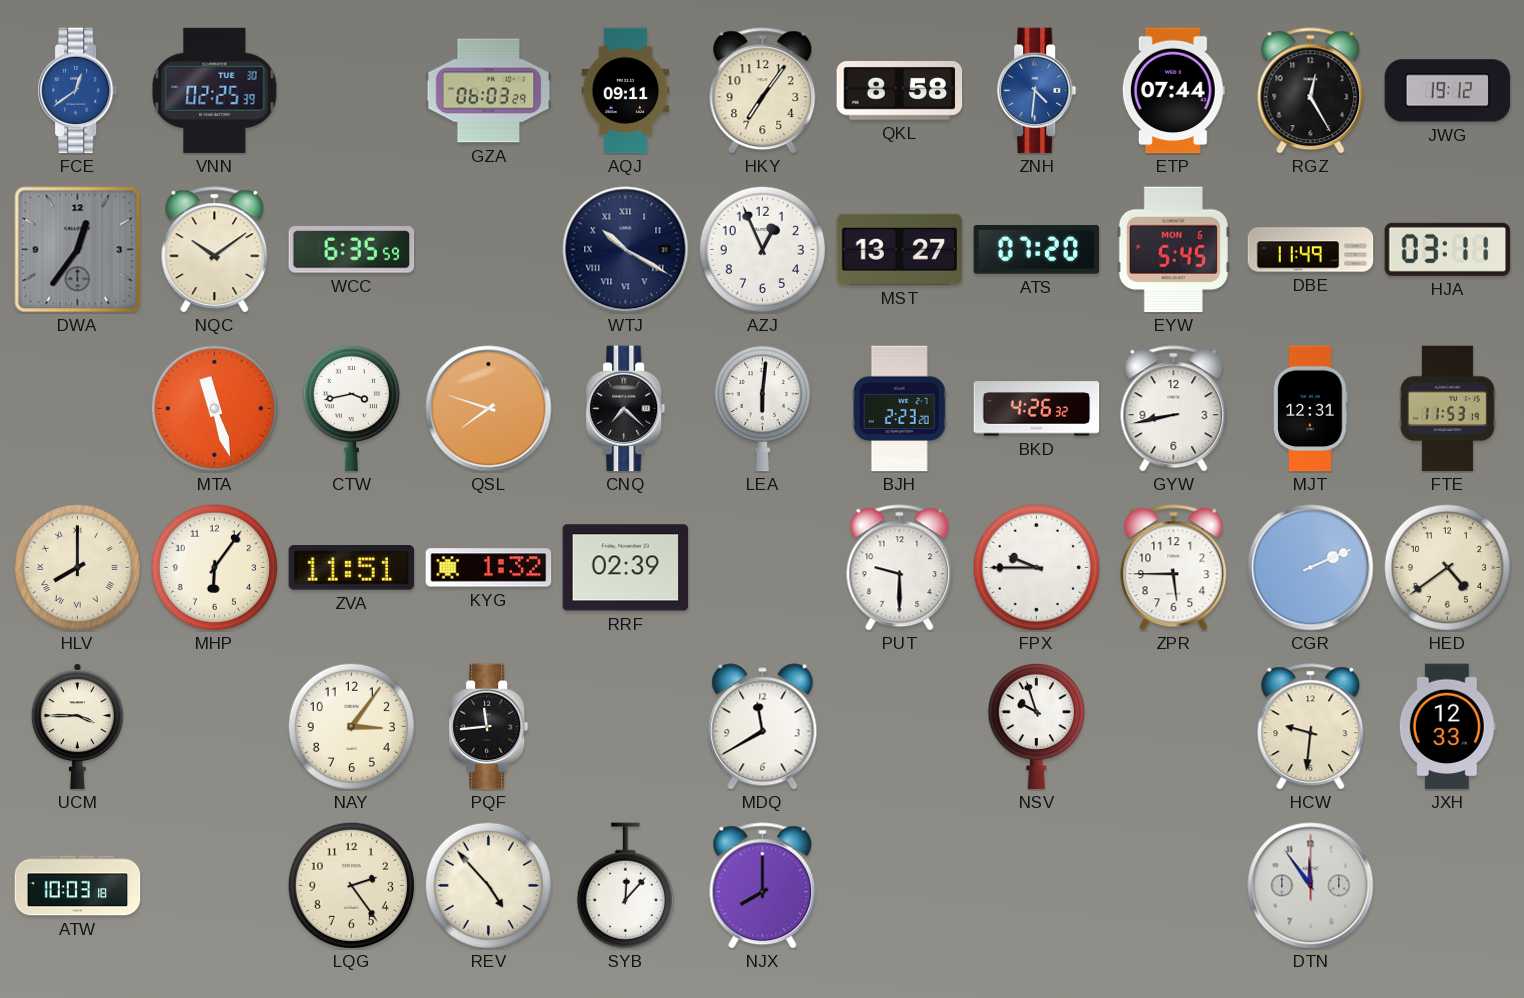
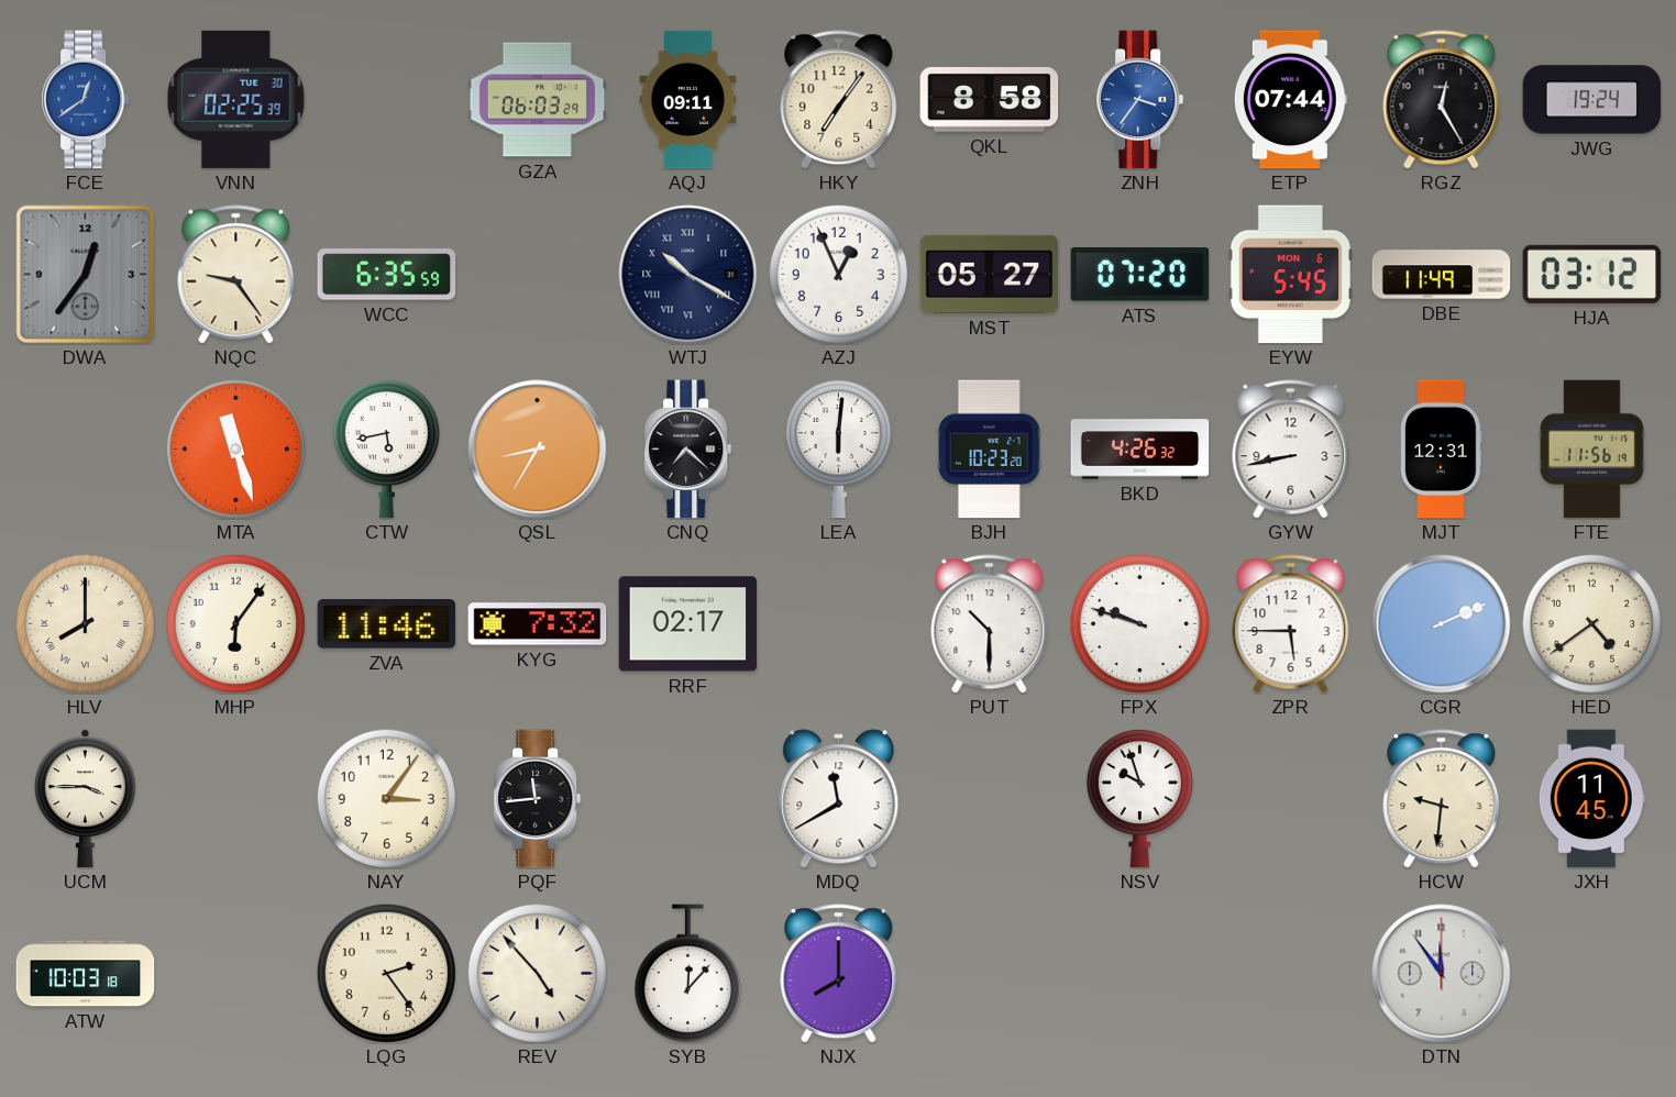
ZNH: 4:31 -> 3:36
JWG: 19:12 -> 19:24
NQC: 10:09 -> 9:24
MST: 13:27 -> 05:27
HJA: 03:11 -> 03:12
CTW: 3:43 -> 5:43
QSL: 7:48 -> 8:35
BJH: 2:23 -> 10:23
FTE: 11:53 -> 11:56
ZVA: 11:51 -> 11:46
KYG: 1:32 -> 7:32
RRF: 02:39 -> 02:17
PUT: 9:30 -> 10:30
FPX: 9:45 -> 9:48
JXH: 12:33 -> 11:45
